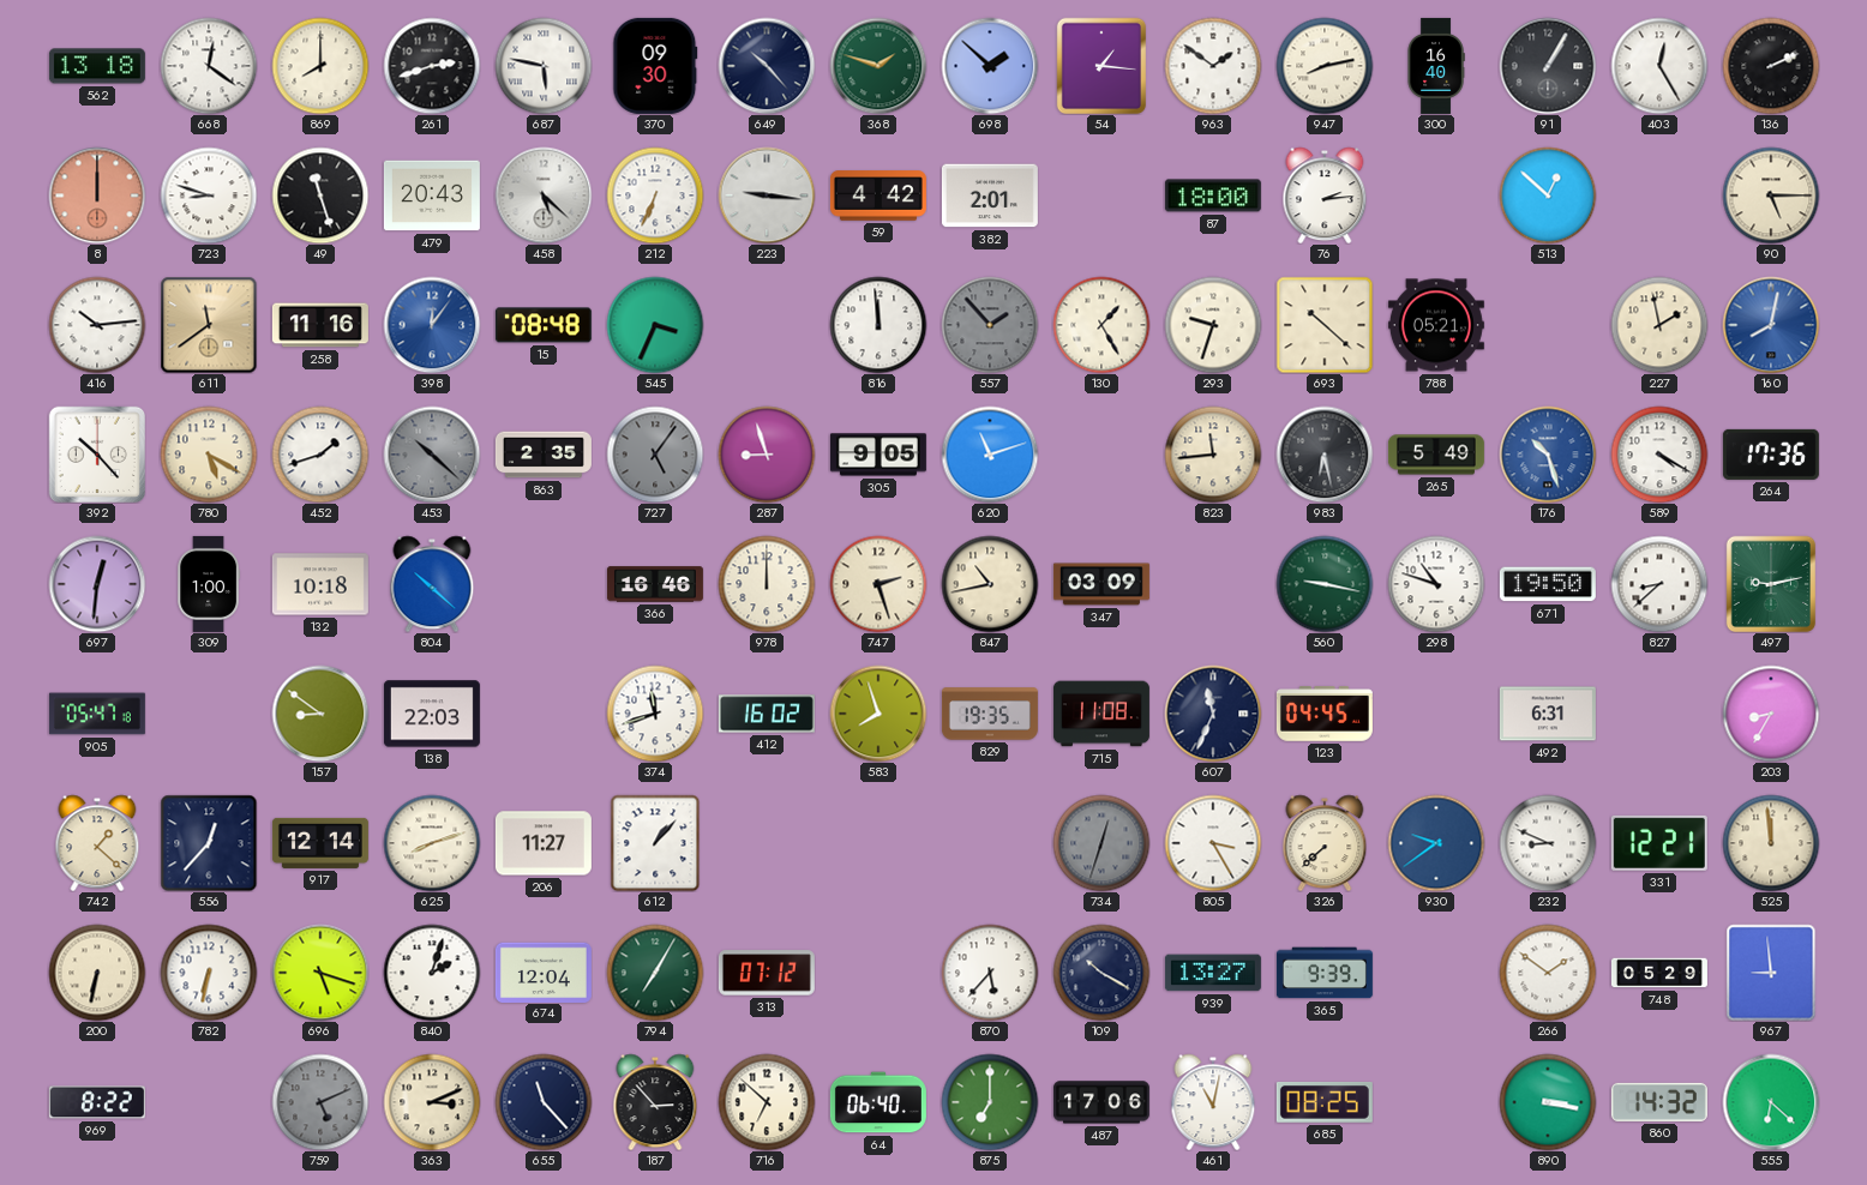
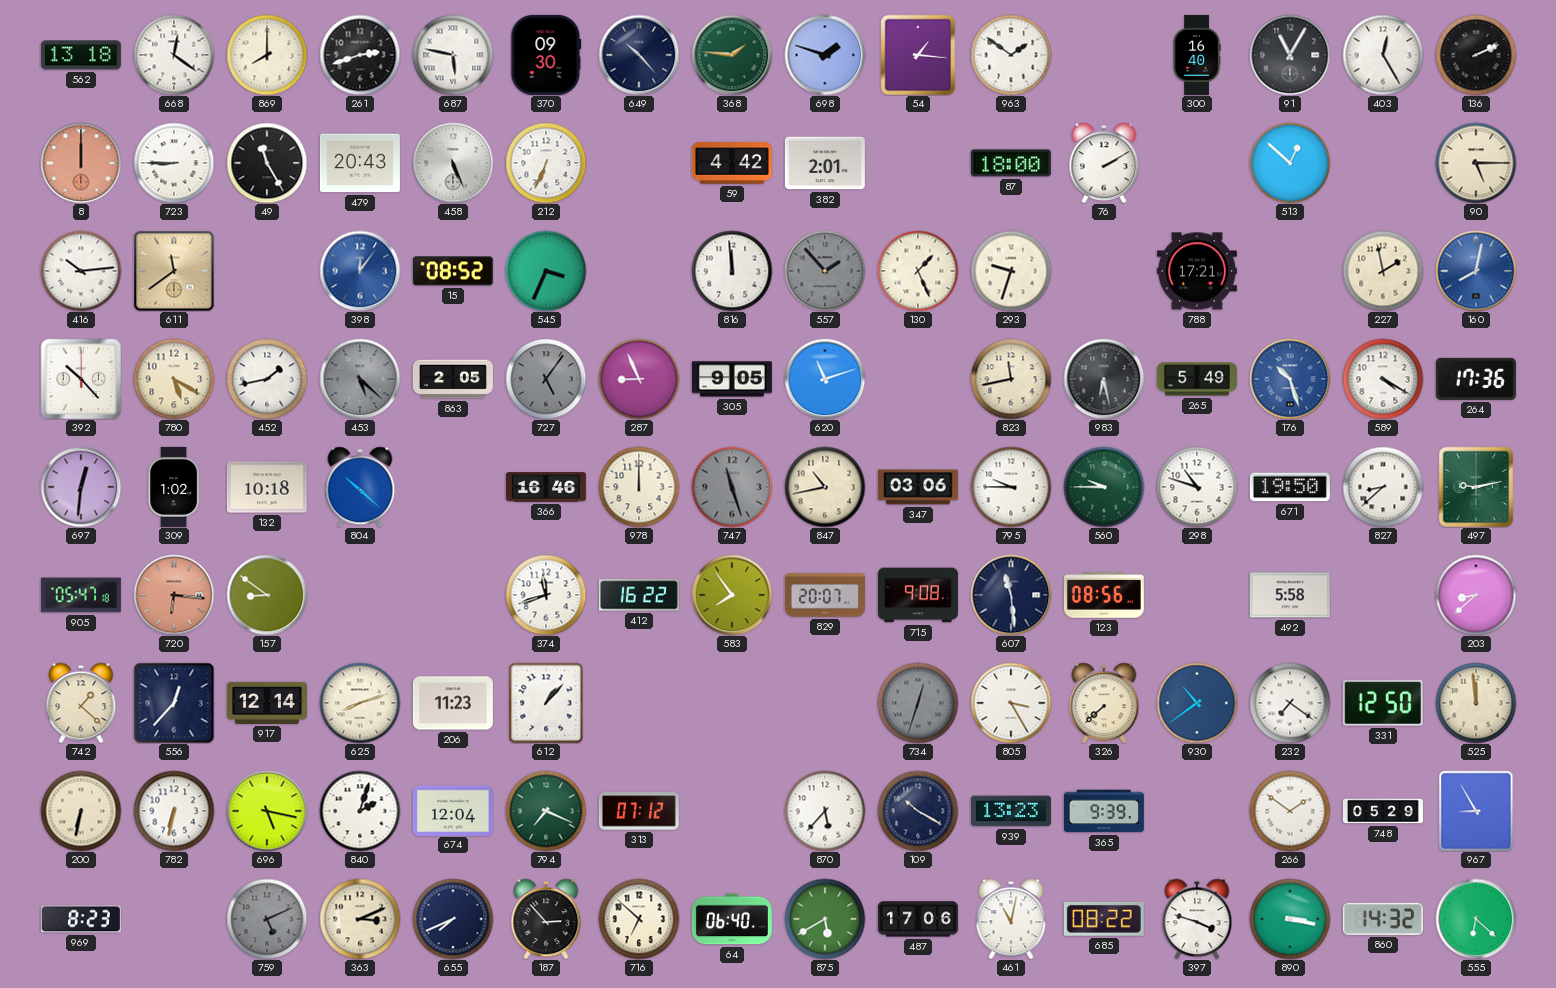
368: 1:48 -> 1:46
698: 1:52 -> 1:48
947: 8:13 -> none
91: 1:05 -> 11:05
723: 8:48 -> 8:45
49: 11:27 -> 11:25
458: 5:22 -> 5:26
223: 9:16 -> none
76: 2:14 -> 2:10
258: 11:16 -> none
15: 08:48 -> 08:52
130: 1:25 -> 1:26
693: 10:22 -> none
788: 05:21 -> 17:21
452: 1:42 -> 1:43
453: 10:22 -> 5:22
863: 2:35 -> 2:05
287: 8:57 -> 8:56
823: 11:44 -> 11:43
309: 1:00 -> 1:02
747: 2:27 -> 11:27
747 dial: cream -> grey
347: 03:09 -> 03:06
795: none -> 9:45
560: 9:17 -> 9:45
720: none -> 6:16
138: 22:03 -> none
412: 16:02 -> 16:22
583: 7:57 -> 7:54
829: 19:35 -> 20:07
715: 11:08 -> 9:08
607: 11:34 -> 11:29
123: 04:45 -> 08:56
492: 6:31 -> 5:58
203: 8:35 -> 8:38
206: 11:27 -> 11:23
930: 9:39 -> 10:39
232: 8:49 -> 7:21
331: 12:21 -> 12:50
696: 5:18 -> 5:17
794: 7:05 -> 7:19
939: 13:27 -> 13:23
967: 8:59 -> 8:55
969: 8:22 -> 8:23
655: 11:23 -> 7:41
875: 7:00 -> 5:40
685: 08:25 -> 08:22
397: none -> 3:48
